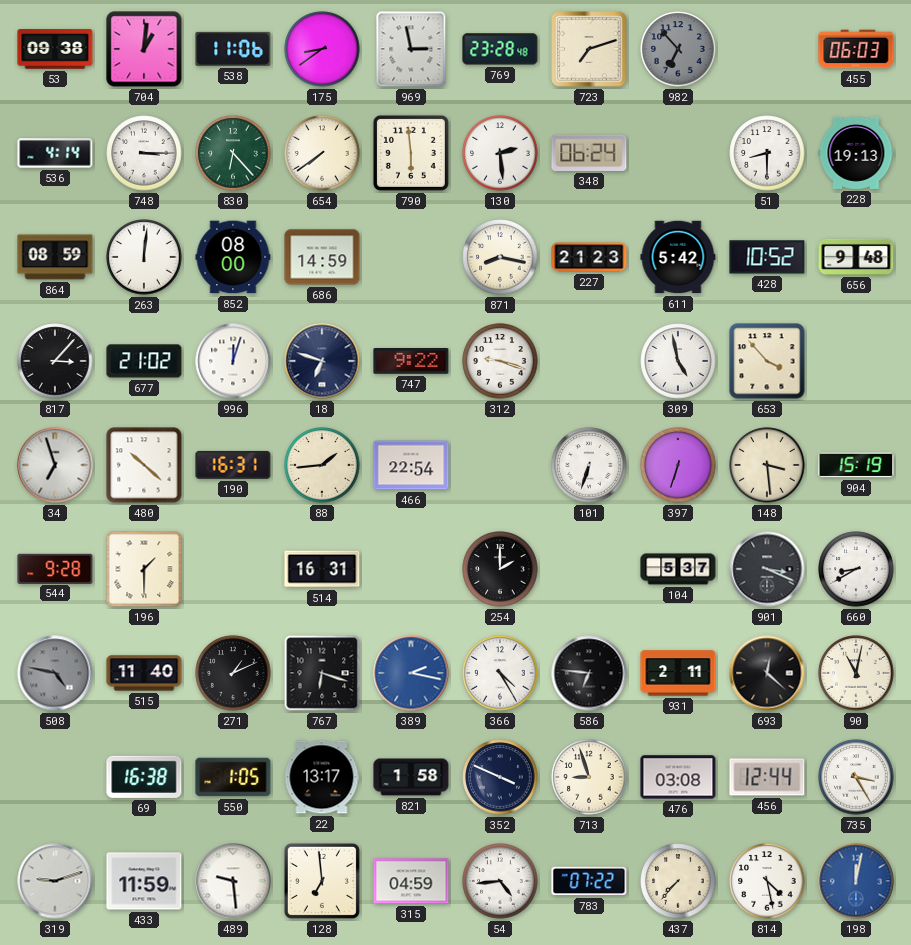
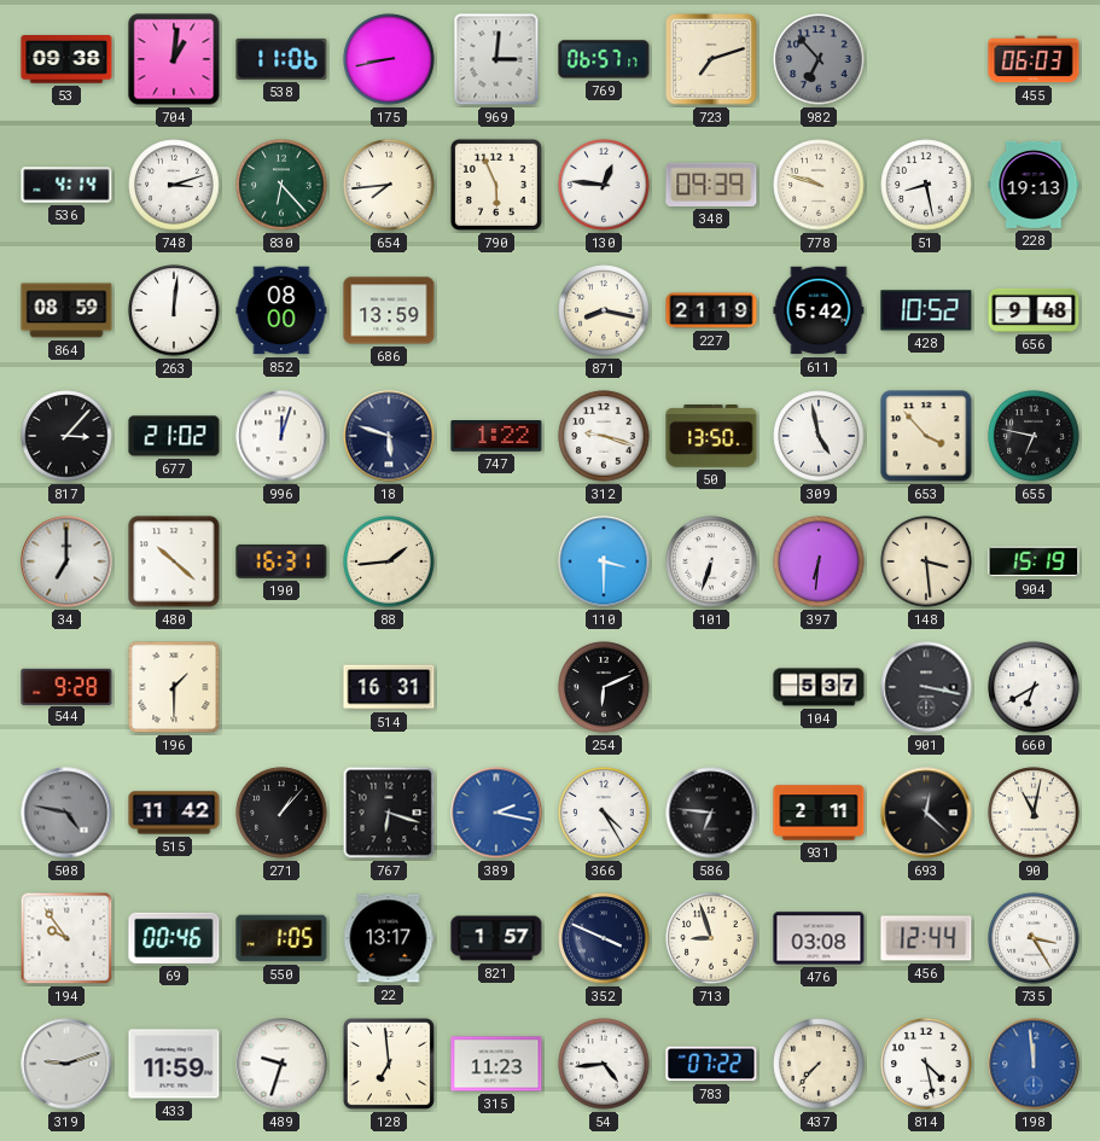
175: 8:39 -> 8:43
969: 2:58 -> 3:01
769: 23:28 -> 06:57
748: 3:15 -> 3:12
654: 7:39 -> 7:44
790: 5:59 -> 5:56
130: 2:29 -> 12:46
348: 06:24 -> 09:39
778: none -> 9:48
51: 8:30 -> 8:28
686: 14:59 -> 13:59
227: 21:23 -> 21:19
18: 6:48 -> 5:48
747: 9:22 -> 1:22
50: none -> 13:50
655: none -> 6:47
34: 6:57 -> 7:00
466: 22:54 -> none
110: none -> 3:30
397: 6:33 -> 6:31
254: 2:00 -> 6:11
901: 3:19 -> 3:17
660: 8:40 -> 6:40
515: 11:40 -> 11:42
271: 1:11 -> 1:07
194: none -> 9:54
69: 16:38 -> 00:46
821: 1:58 -> 1:57
489: 9:29 -> 9:33
315: 04:59 -> 11:23
198: 12:02 -> 11:59
